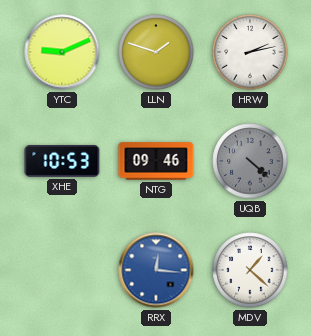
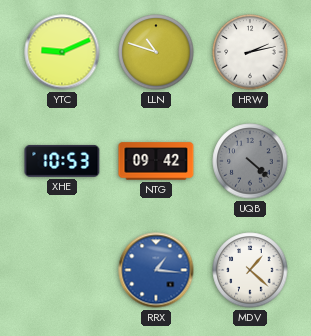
LLN: 1:48 -> 10:48
NTG: 09:46 -> 09:42
RRX: 12:16 -> 1:16
